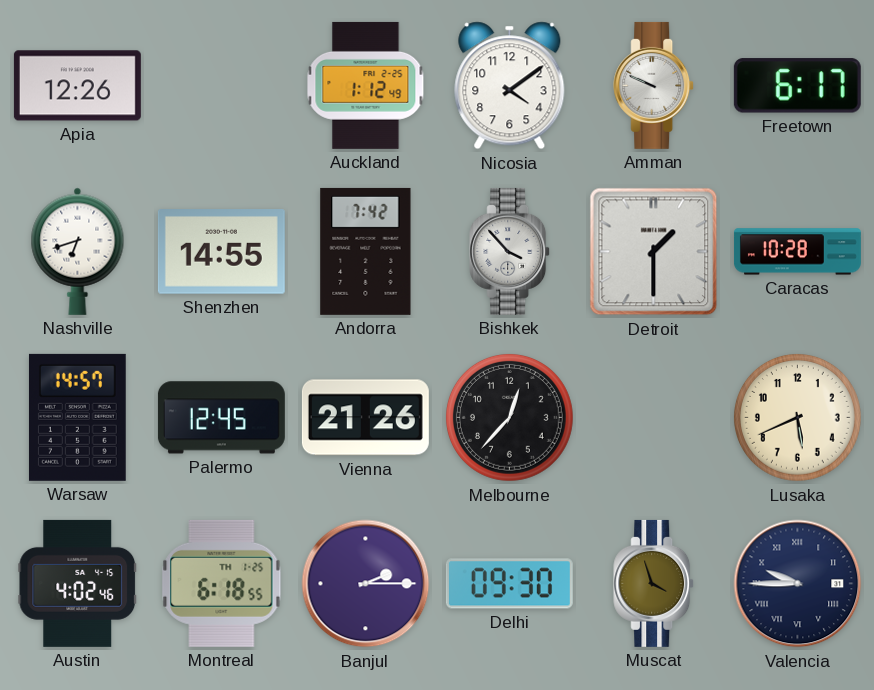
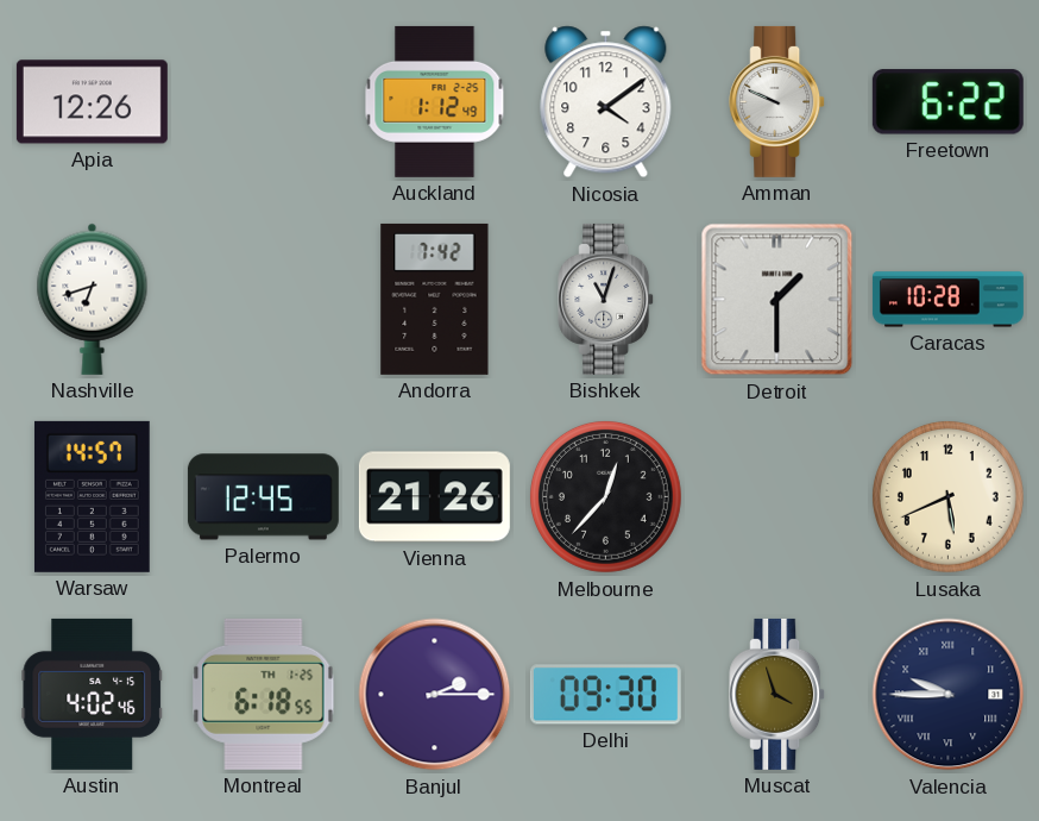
Freetown: 6:17 -> 6:22
Shenzhen: 14:55 -> none
Bishkek: 3:53 -> 11:03
